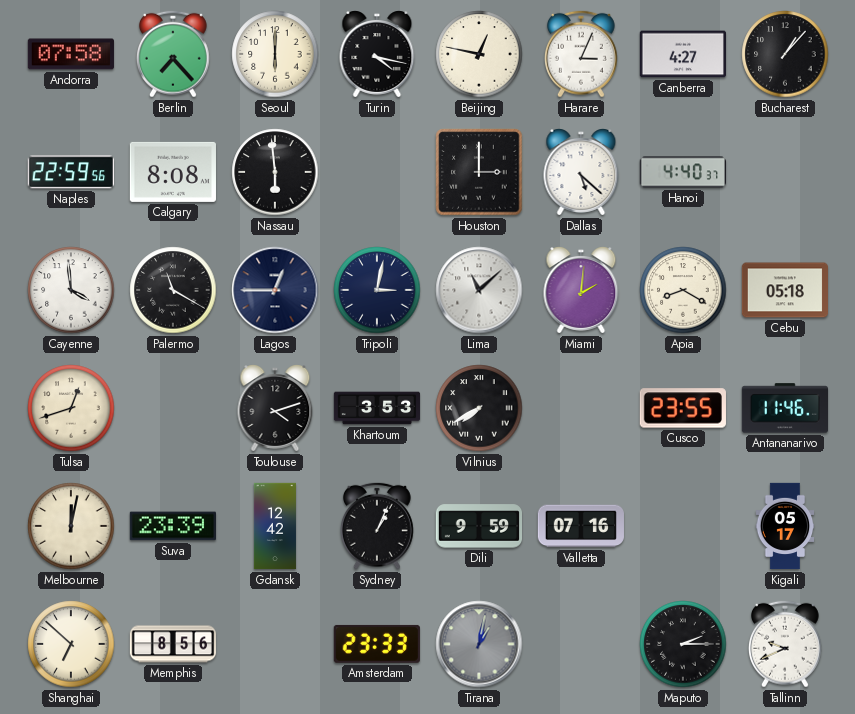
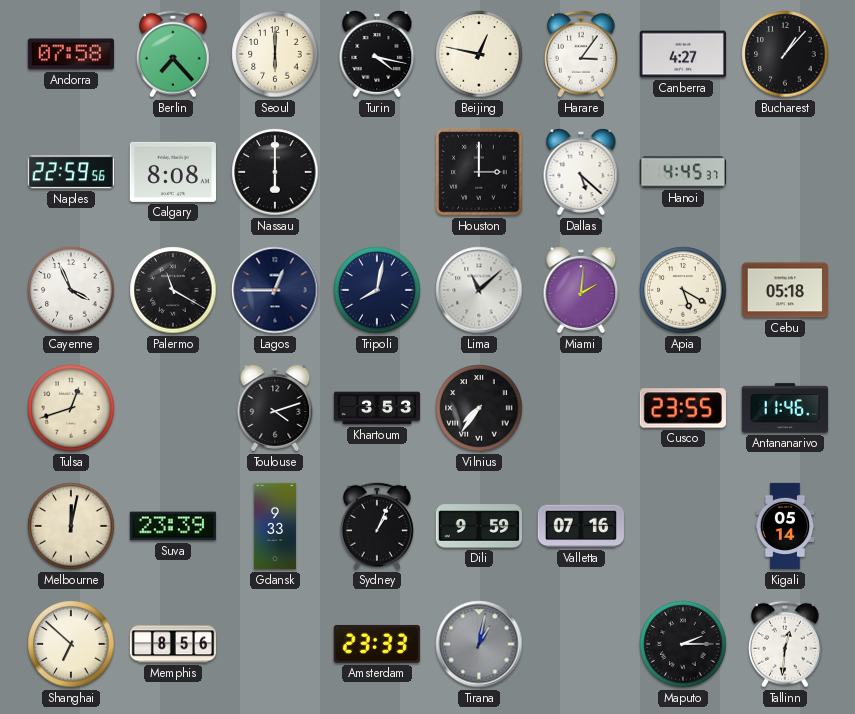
Harare: 3:04 -> 3:06
Nassau: 5:59 -> 6:00
Hanoi: 4:40 -> 4:45
Cayenne: 3:59 -> 3:56
Tripoli: 3:02 -> 8:02
Apia: 8:20 -> 5:20
Vilnius: 7:40 -> 7:36
Gdansk: 12:42 -> 9:33
Kigali: 05:17 -> 05:14
Tallinn: 9:41 -> 12:31
